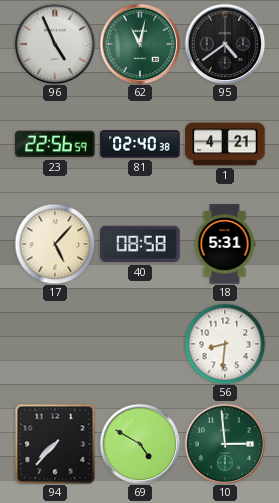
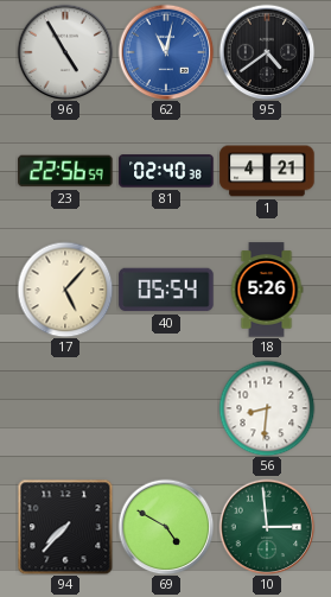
96: 4:56 -> 4:55
62 dial: green -> blue
40: 08:58 -> 05:54
18: 5:31 -> 5:26
